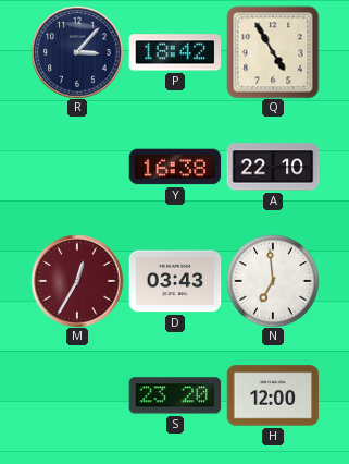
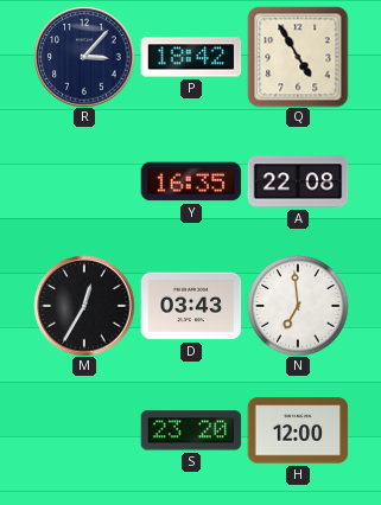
Y: 16:38 -> 16:35
A: 22:10 -> 22:08
M dial: burgundy -> black
